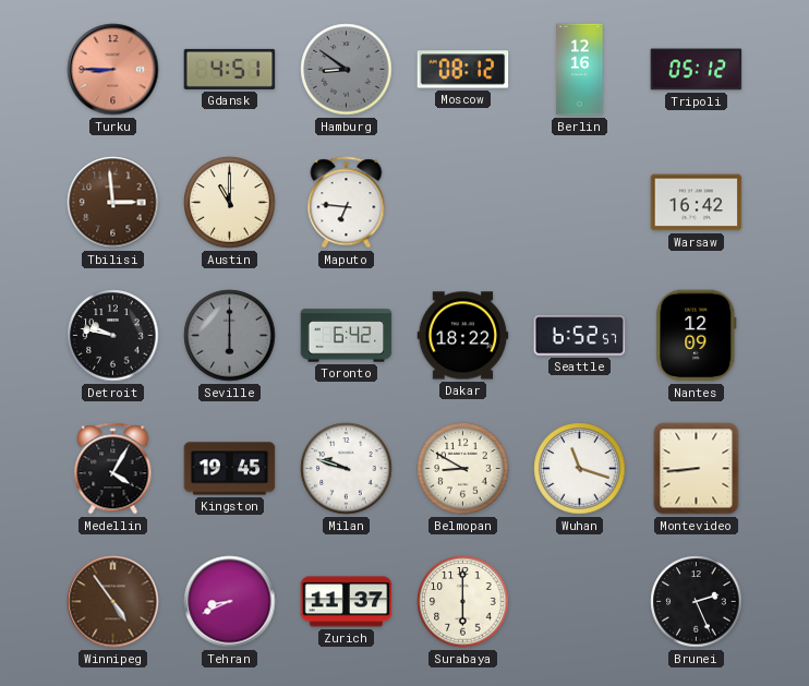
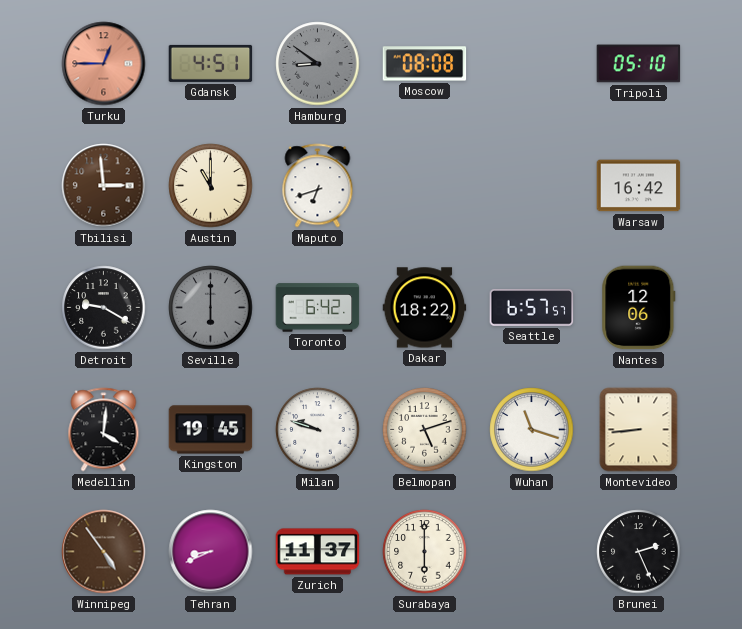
Turku: 8:45 -> 12:45
Moscow: 08:12 -> 08:08
Berlin: 12:16 -> none
Tripoli: 05:12 -> 05:10
Maputo: 6:46 -> 6:42
Detroit: 9:47 -> 9:20
Seattle: 6:52 -> 6:57
Nantes: 12:09 -> 12:06
Medellin: 4:05 -> 4:01
Belmopan: 8:50 -> 5:12
